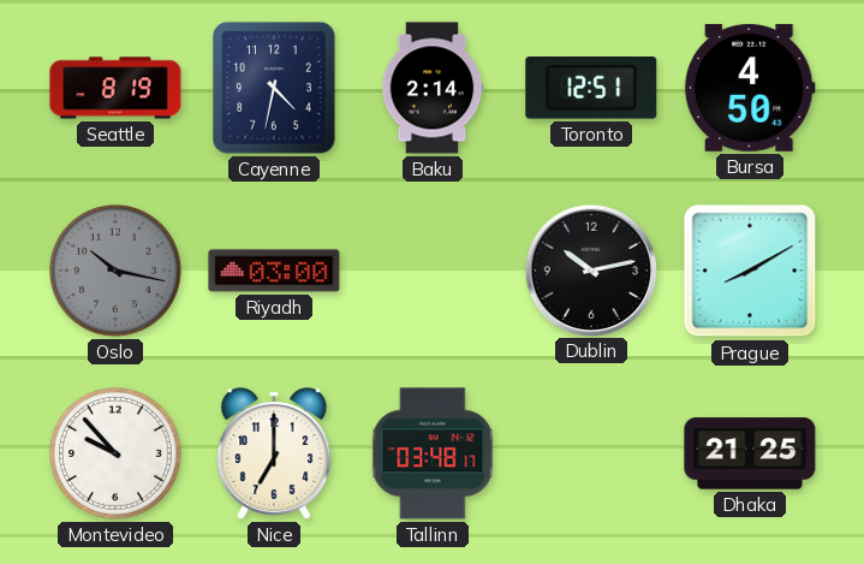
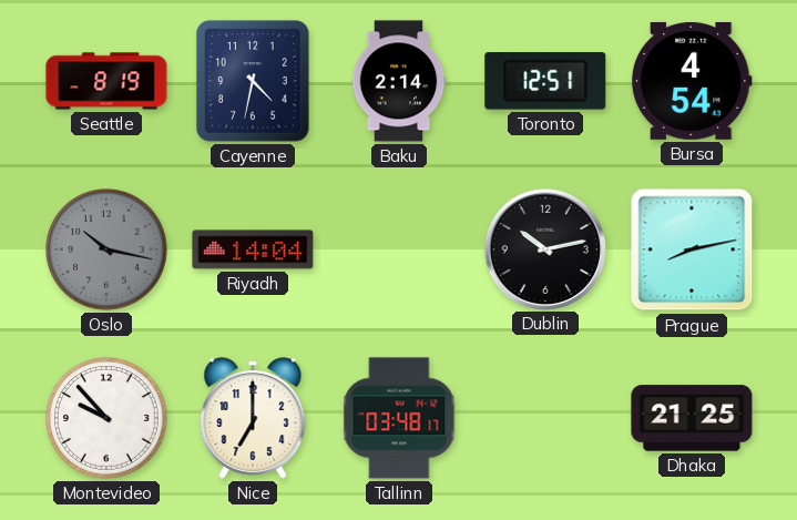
Bursa: 4:50 -> 4:54
Riyadh: 03:00 -> 14:04
Prague: 8:10 -> 8:13
